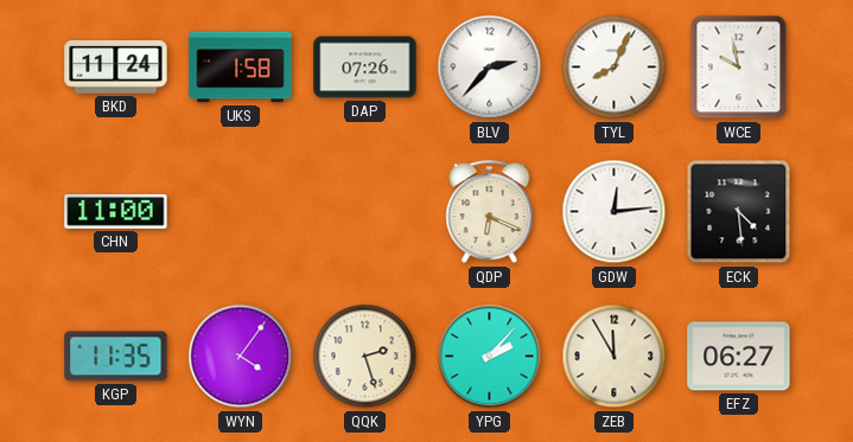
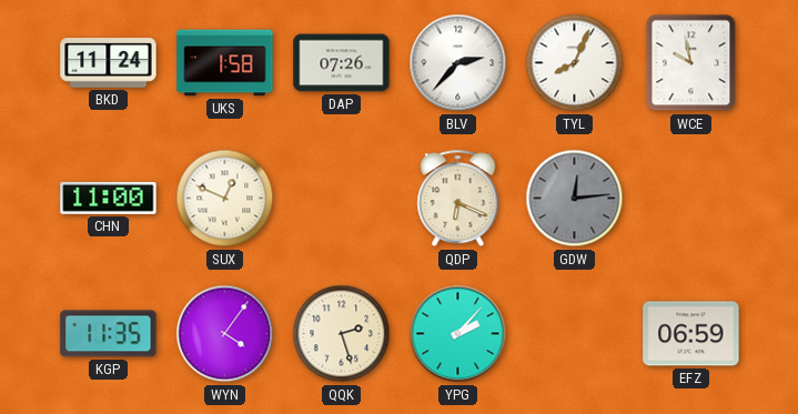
SUX: none -> 12:49
GDW dial: white -> grey
ECK: 4:29 -> none
ZEB: 11:55 -> none
EFZ: 06:27 -> 06:59
